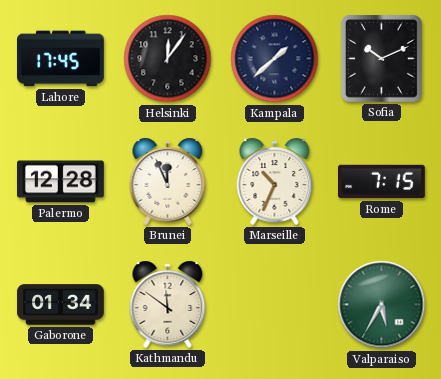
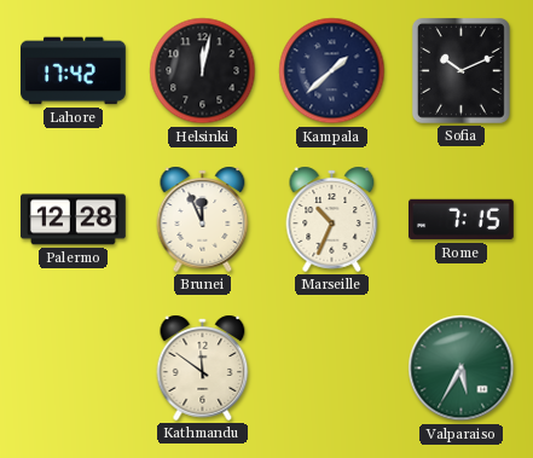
Lahore: 17:45 -> 17:42
Helsinki: 12:06 -> 12:02
Gaborone: 01:34 -> none
